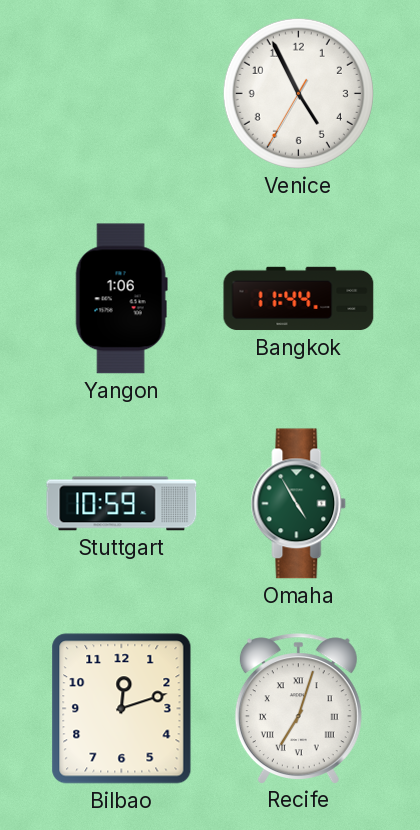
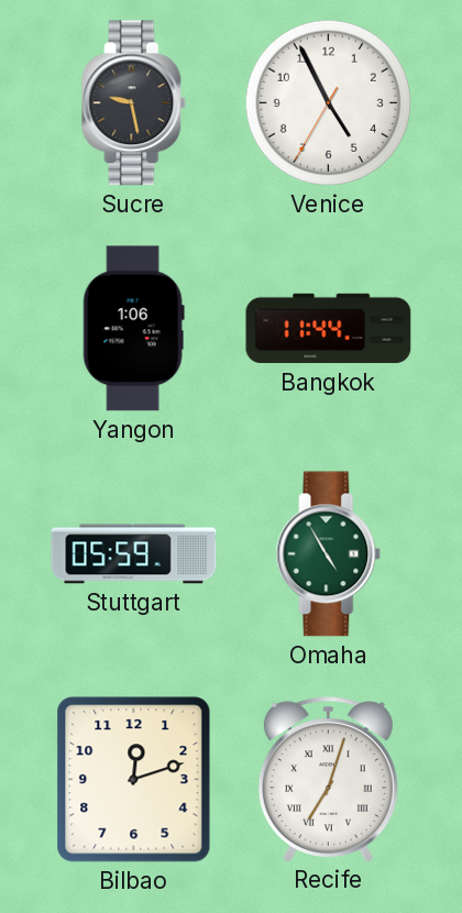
Sucre: none -> 9:28
Stuttgart: 10:59 -> 05:59
